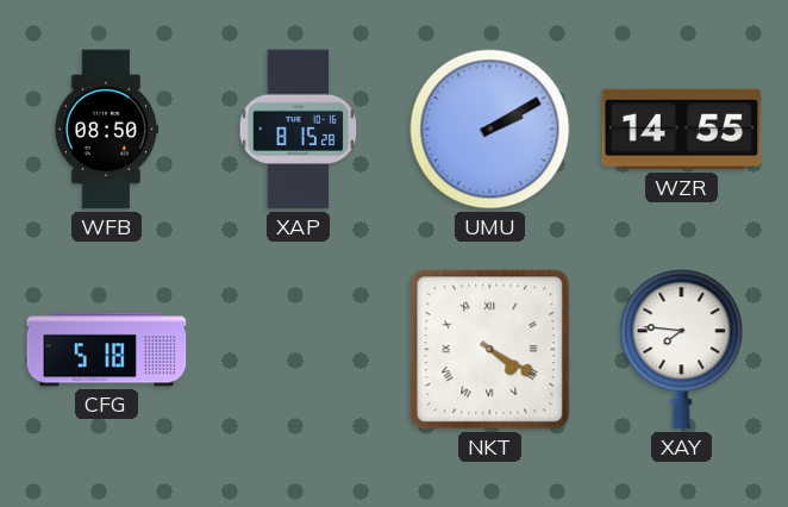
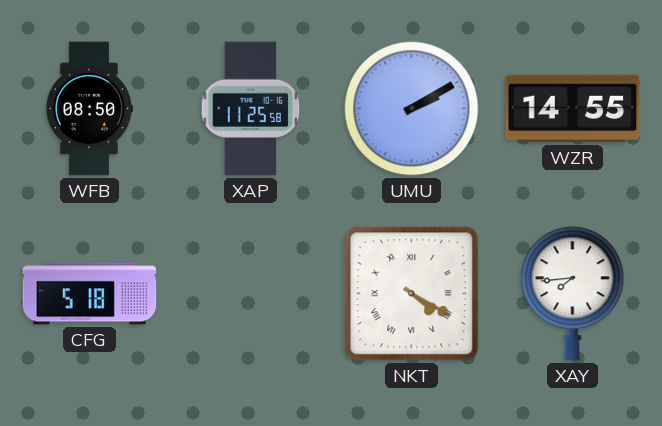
XAP: 8:15 -> 11:25
XAY: 7:46 -> 7:44
